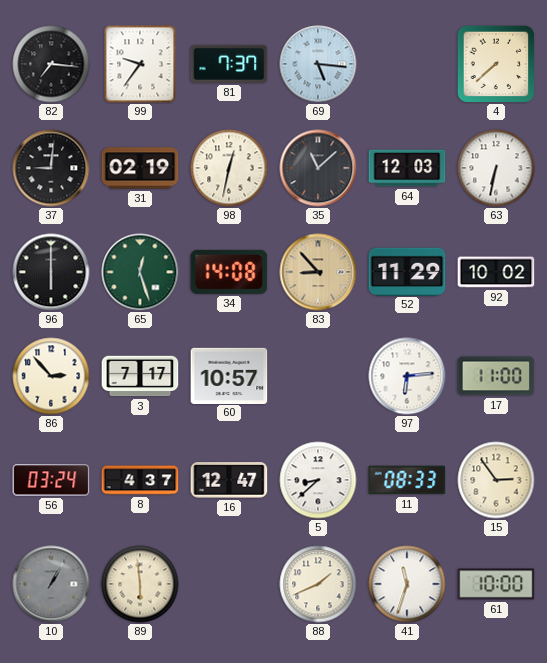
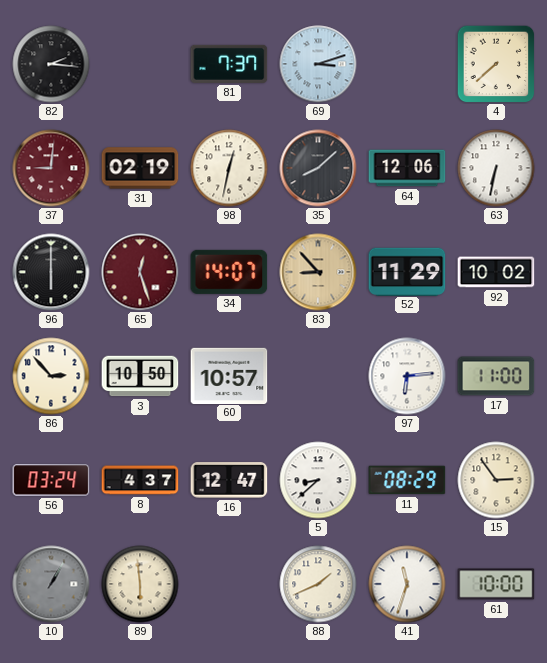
82: 7:16 -> 2:16
99: 9:36 -> none
69: 5:16 -> 3:12
37 dial: black -> burgundy
35: 11:08 -> 8:08
64: 12:03 -> 12:06
65 dial: green -> burgundy
34: 14:08 -> 14:07
3: 7:17 -> 10:50
11: 08:33 -> 08:29
